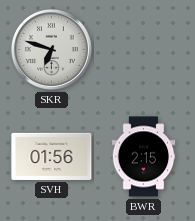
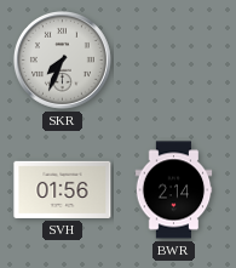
SKR: 6:48 -> 7:34
BWR: 2:15 -> 2:14
